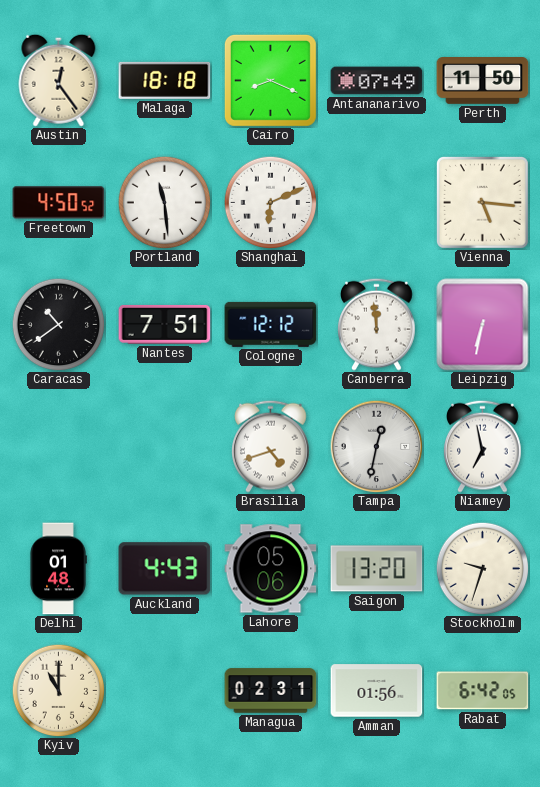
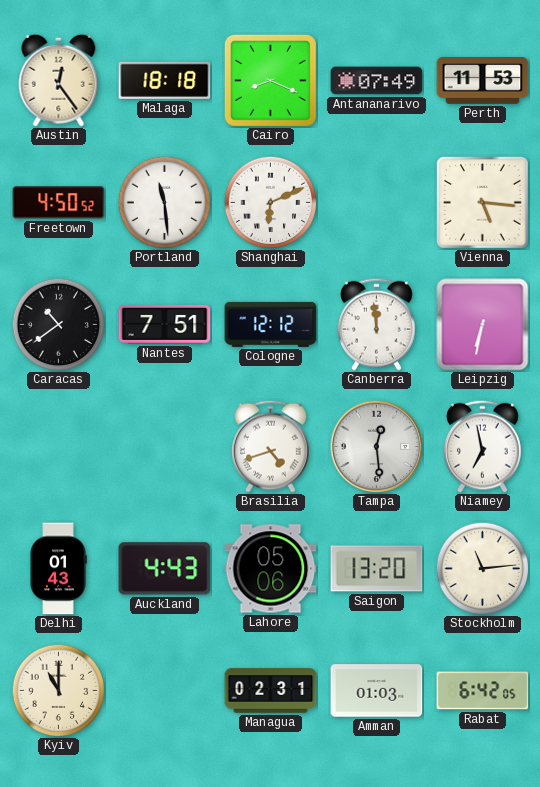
Perth: 11:50 -> 11:53
Tampa: 12:32 -> 12:29
Delhi: 01:48 -> 01:43
Stockholm: 9:33 -> 11:14
Amman: 01:56 -> 01:03
